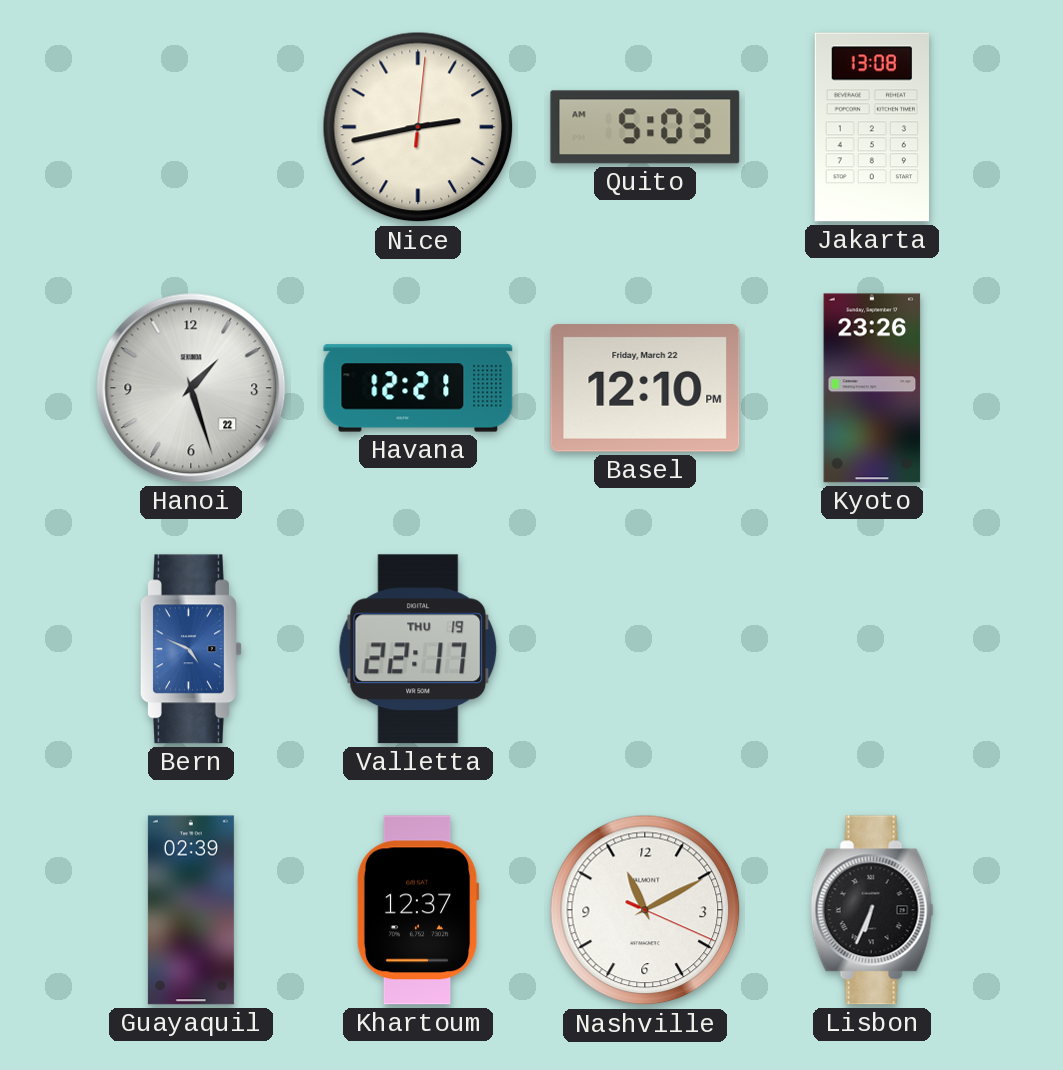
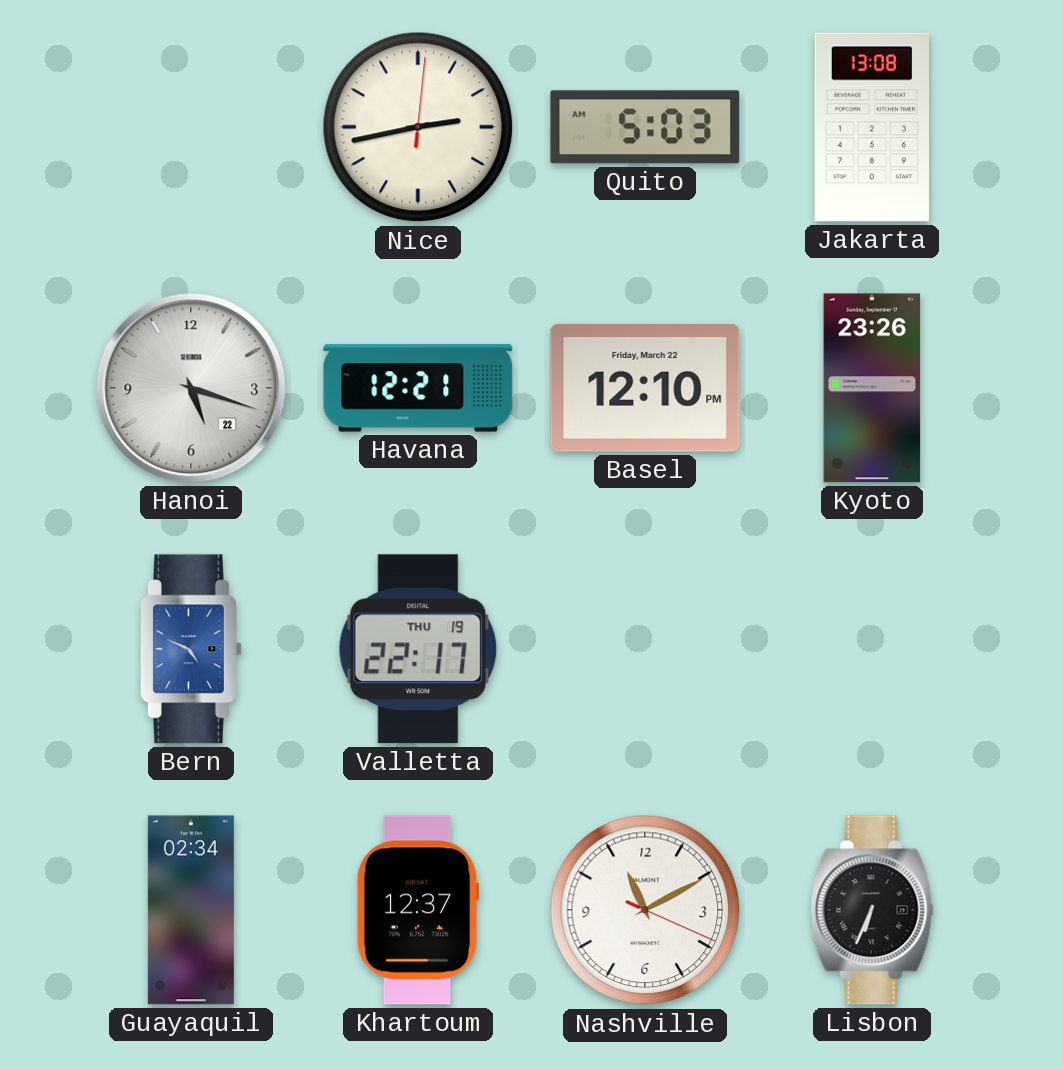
Hanoi: 1:27 -> 5:18
Guayaquil: 02:39 -> 02:34
